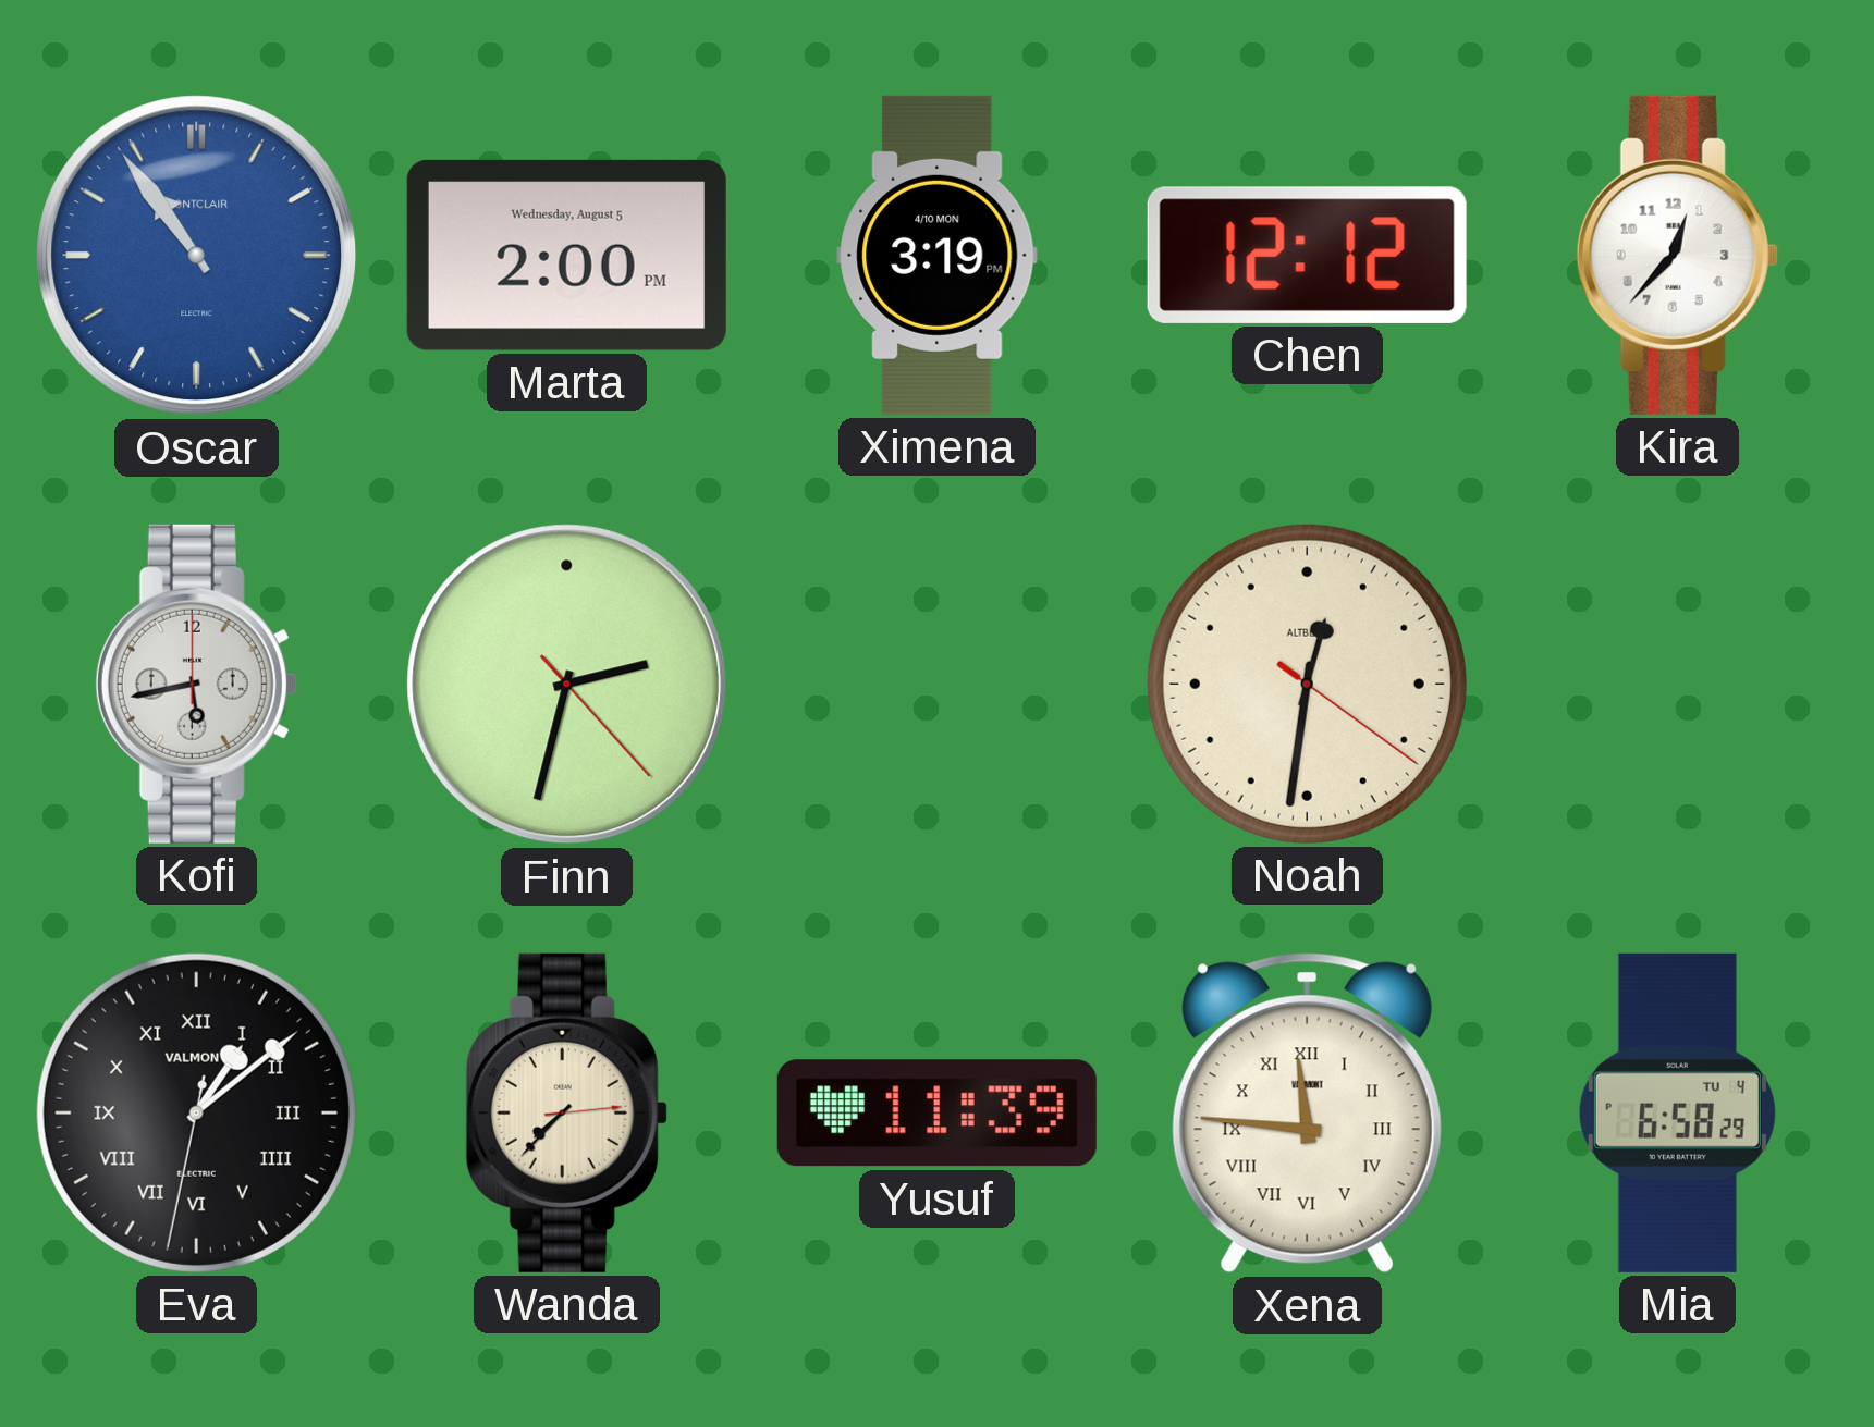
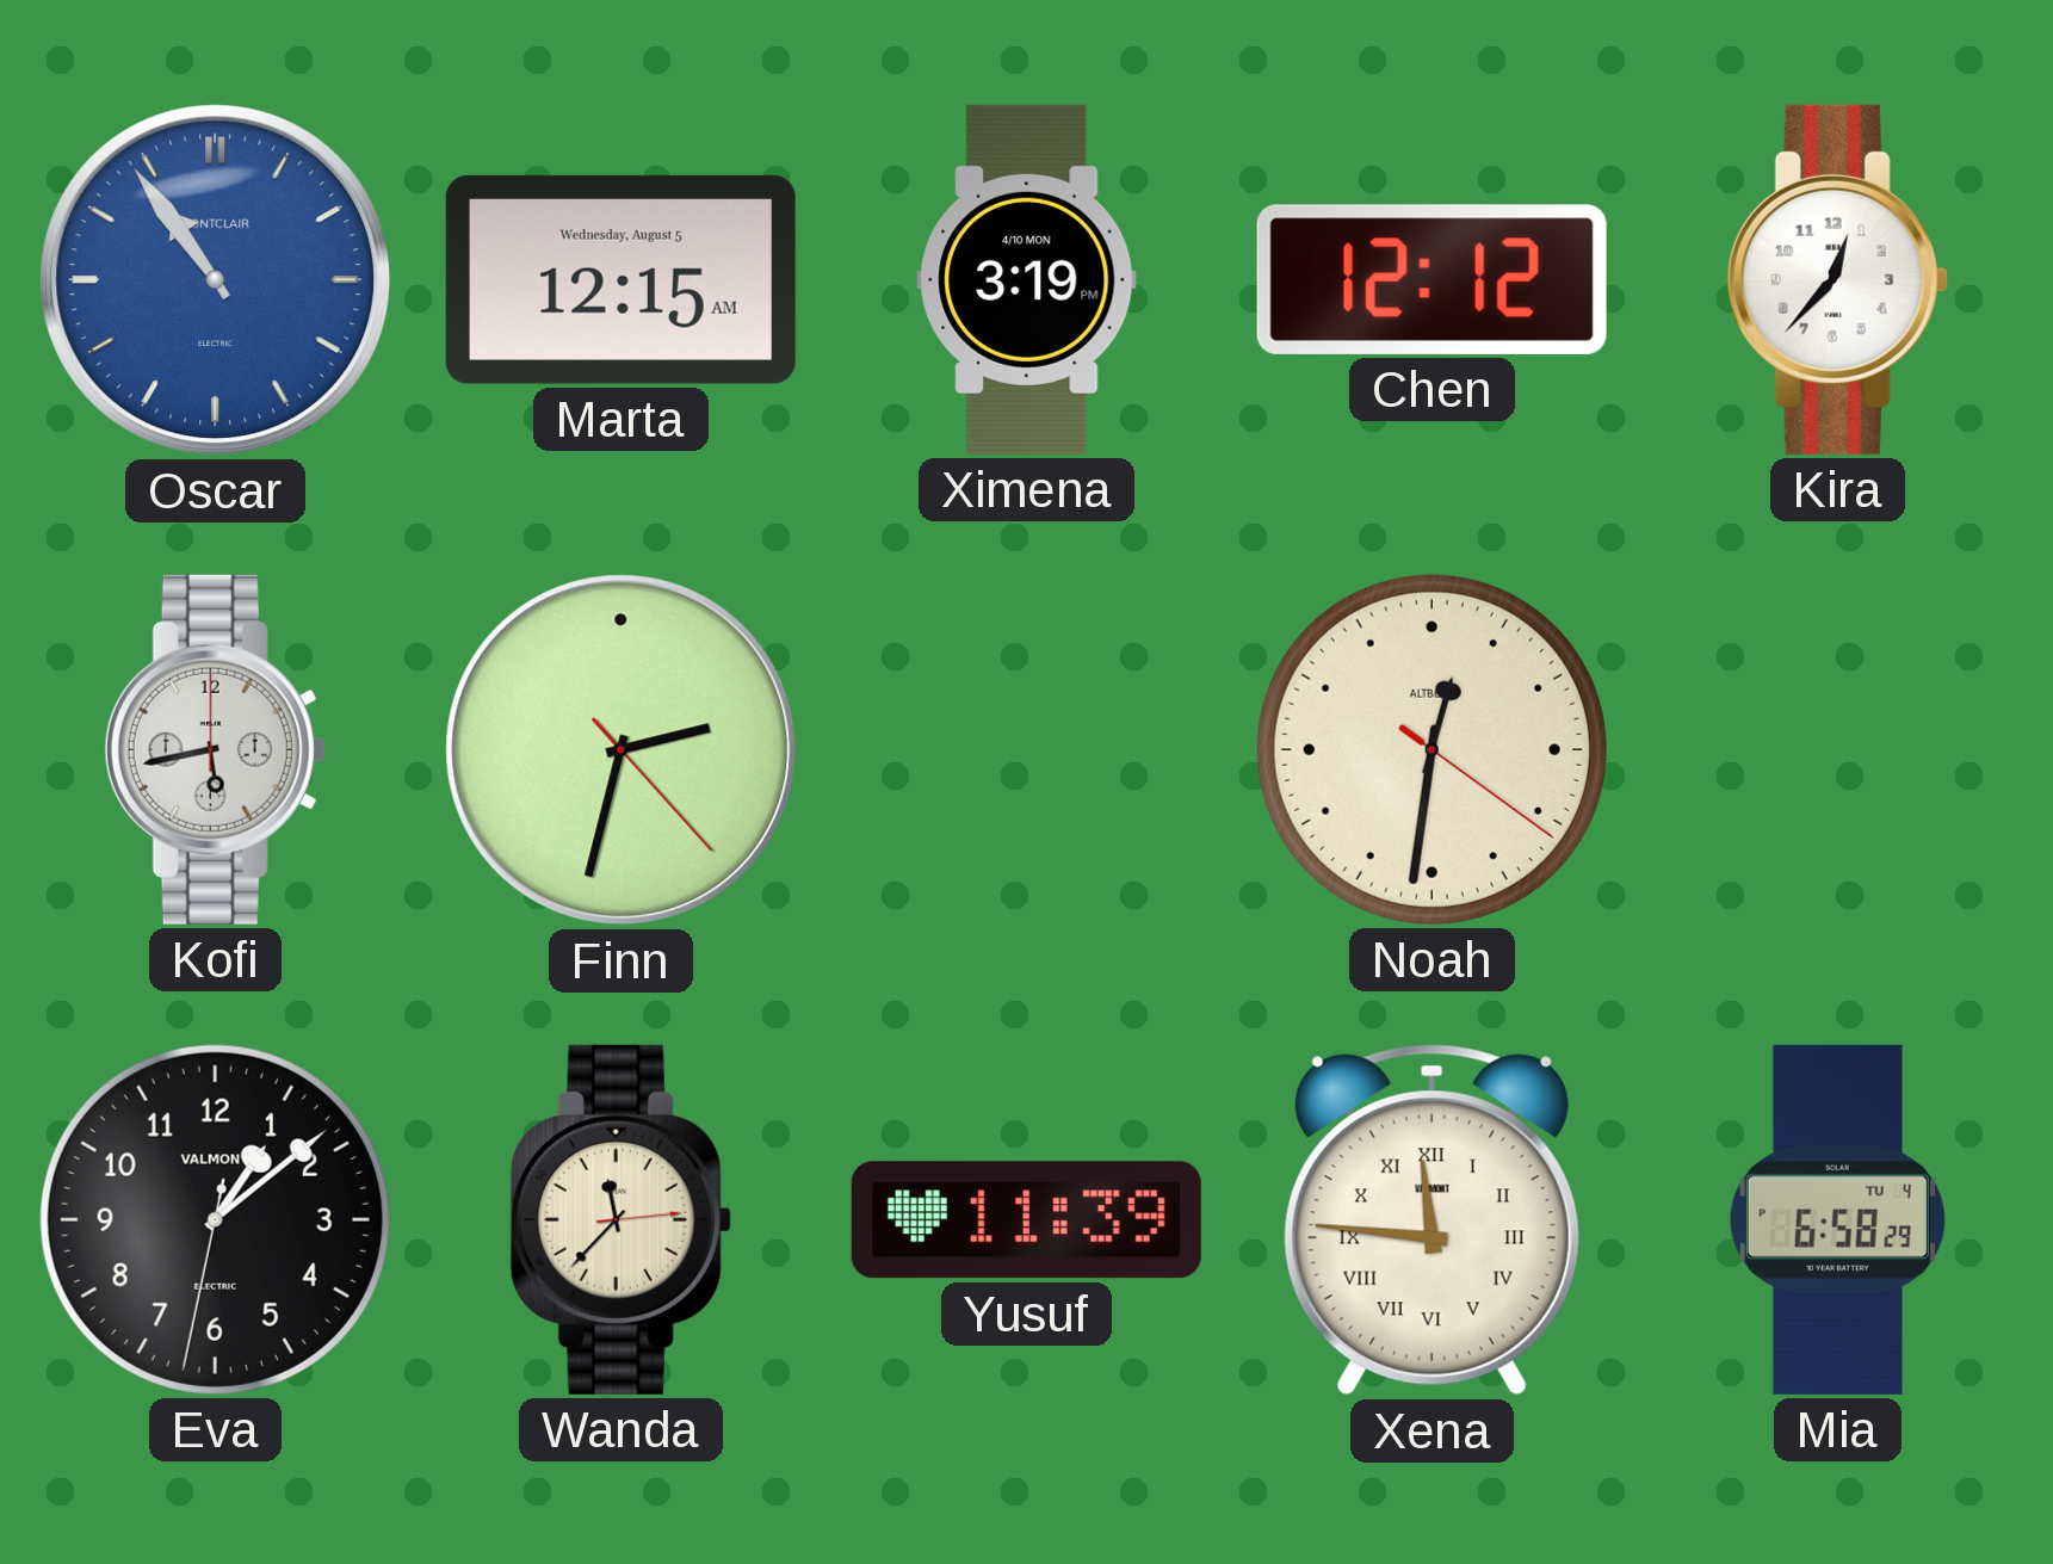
Marta: 2:00 -> 12:15
Eva numerals: Roman -> Arabic
Wanda: 7:37 -> 11:37
